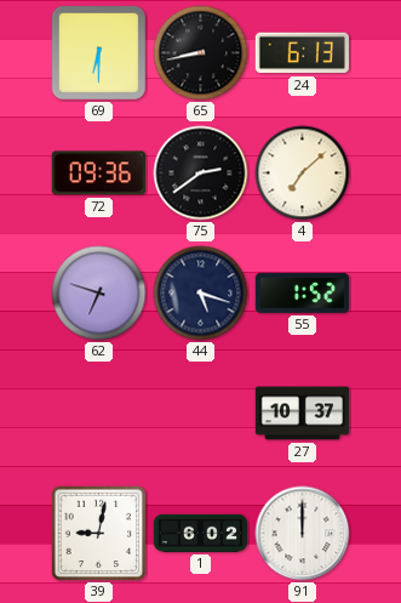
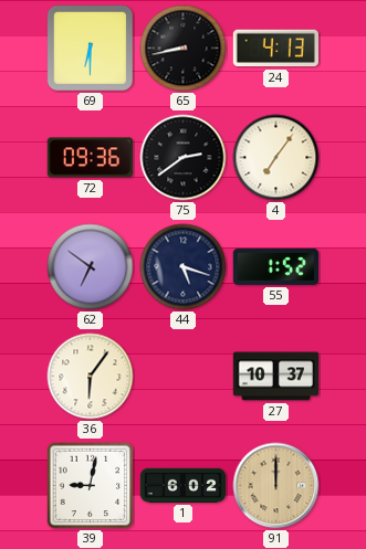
24: 6:13 -> 4:13
4: 7:08 -> 7:06
62: 6:48 -> 6:51
36: none -> 6:06
91 dial: white -> champagne
